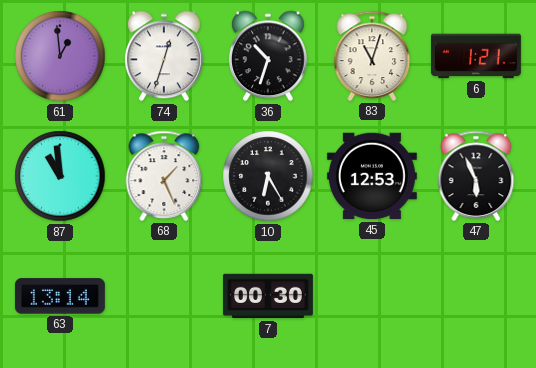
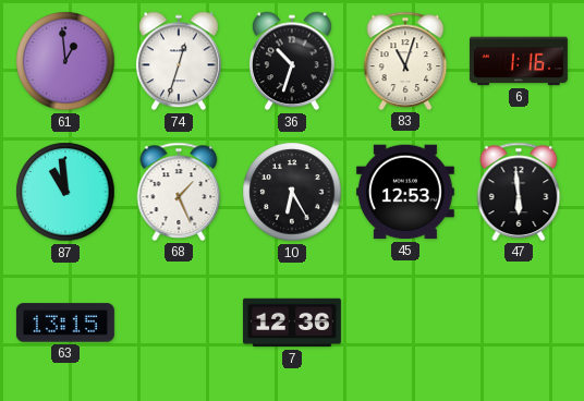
6: 1:21 -> 1:16
47: 5:56 -> 5:59
63: 13:14 -> 13:15
7: 00:30 -> 12:36
